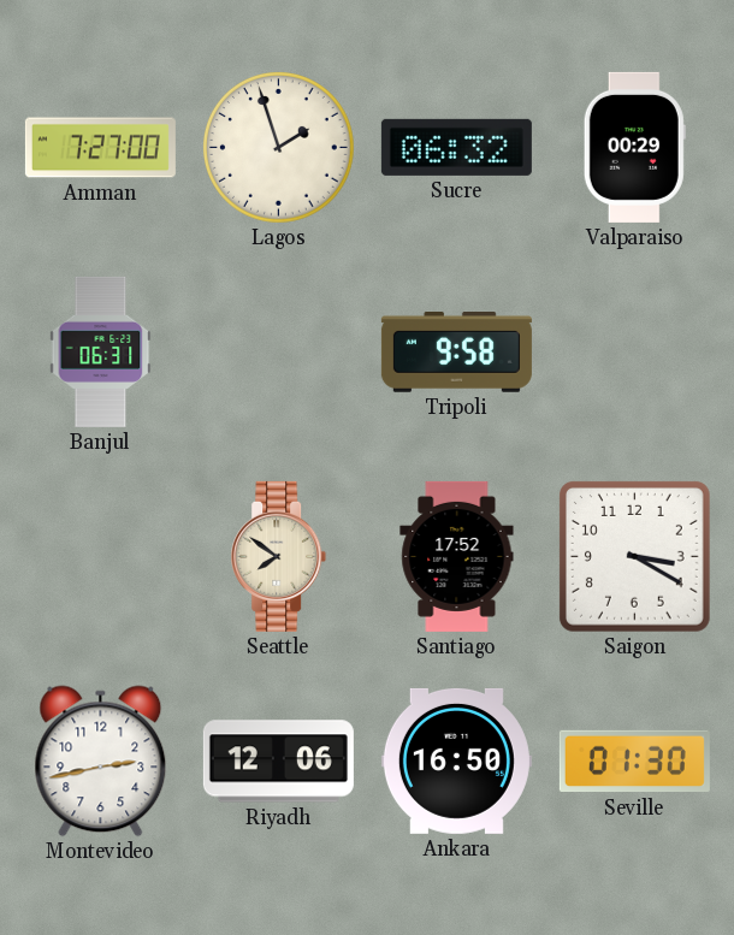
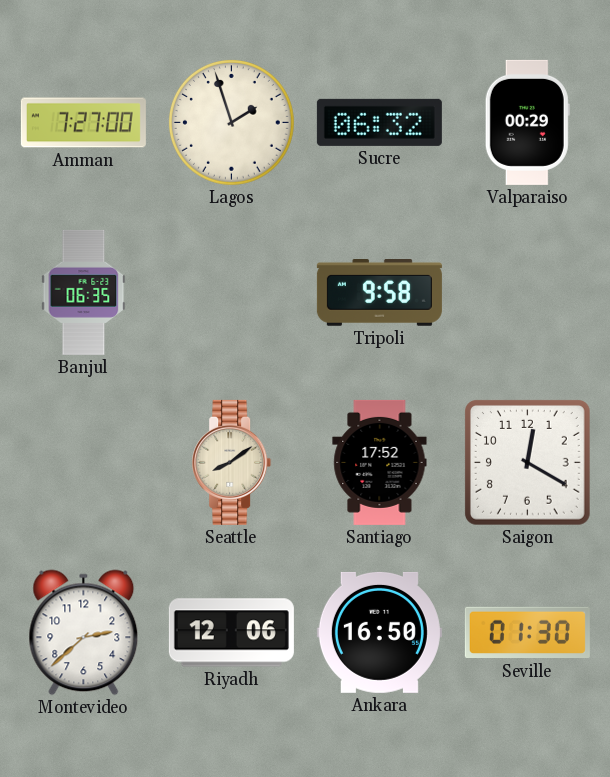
Banjul: 06:31 -> 06:35
Seattle: 7:51 -> 8:09
Saigon: 3:20 -> 12:20
Montevideo: 2:43 -> 2:38
